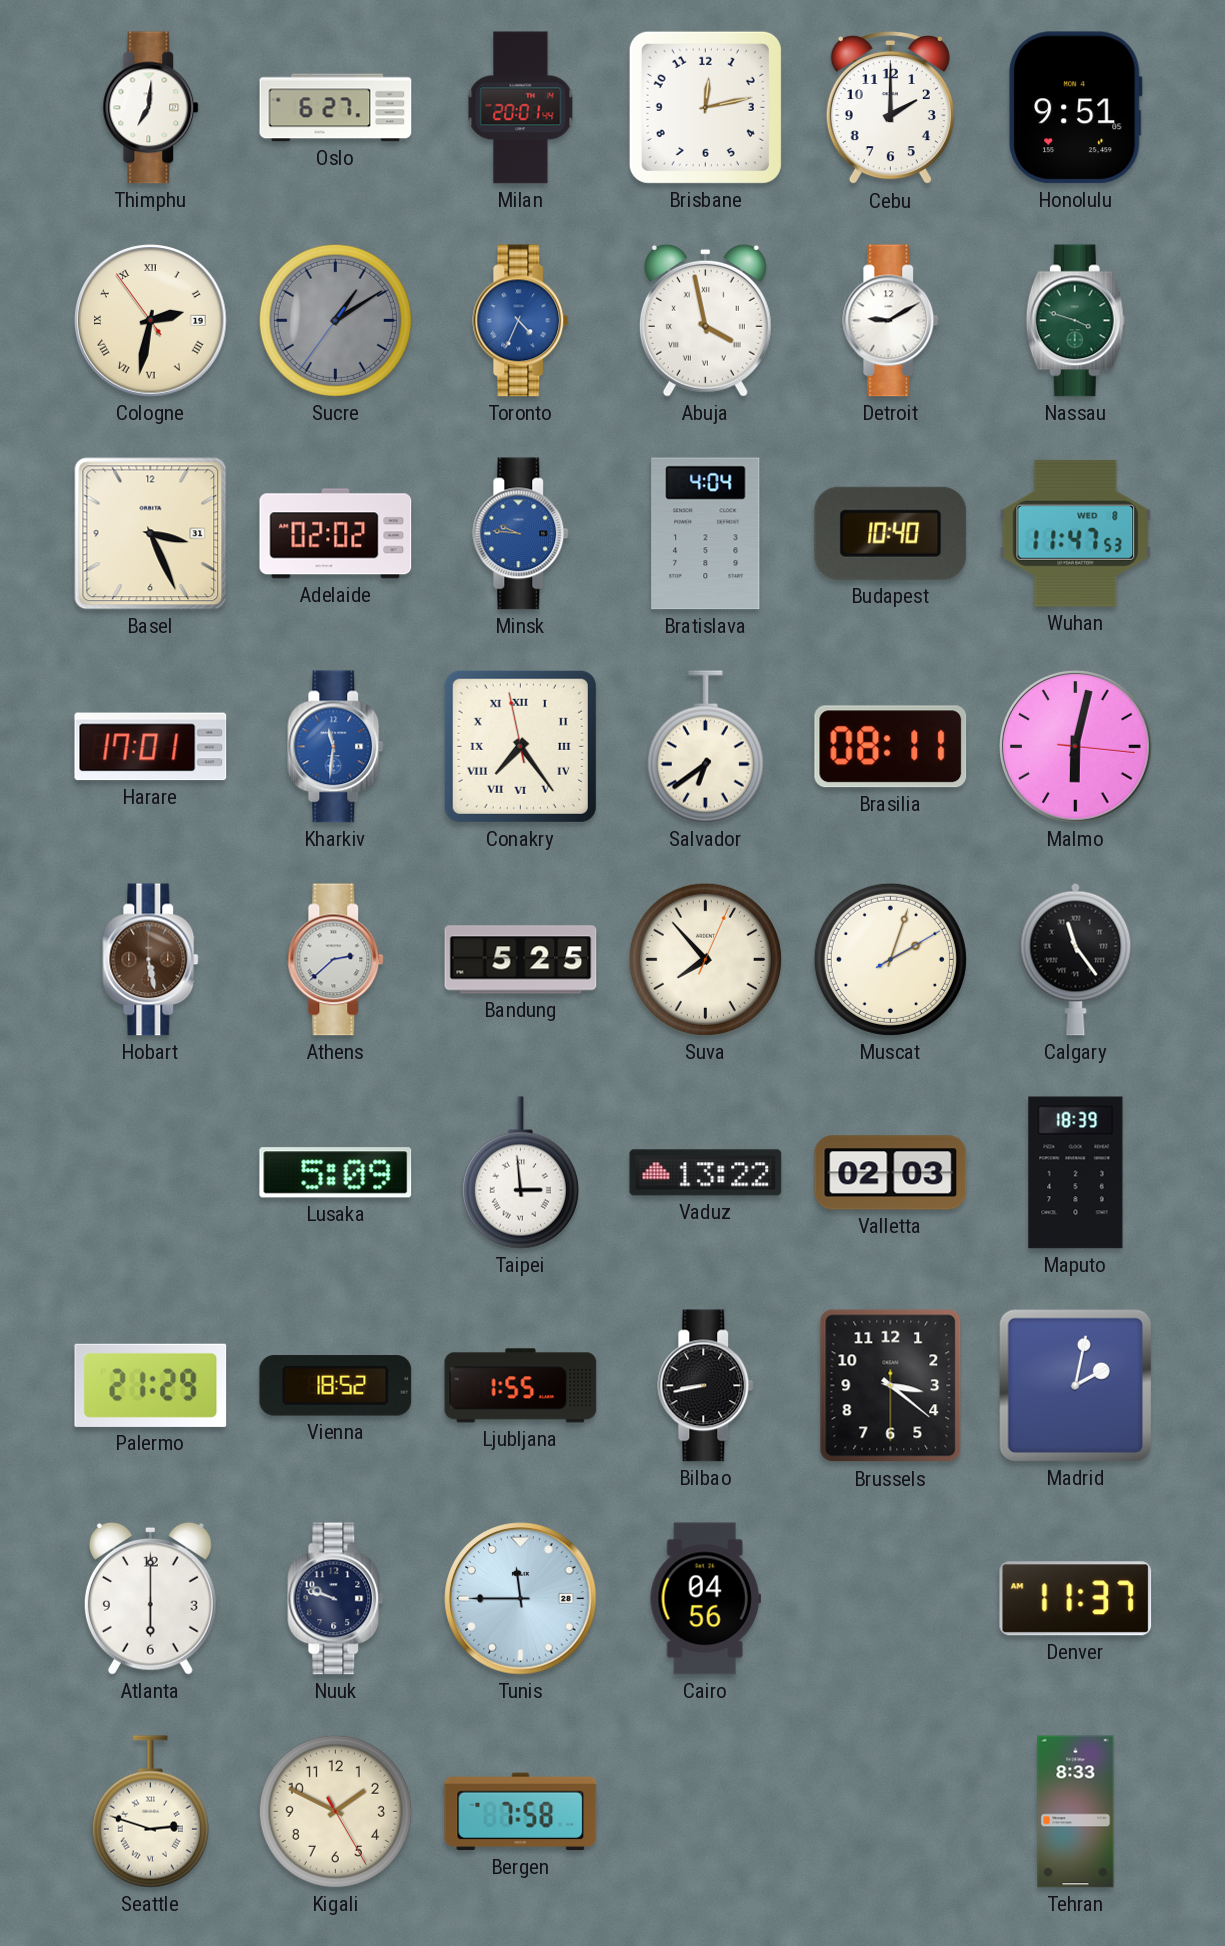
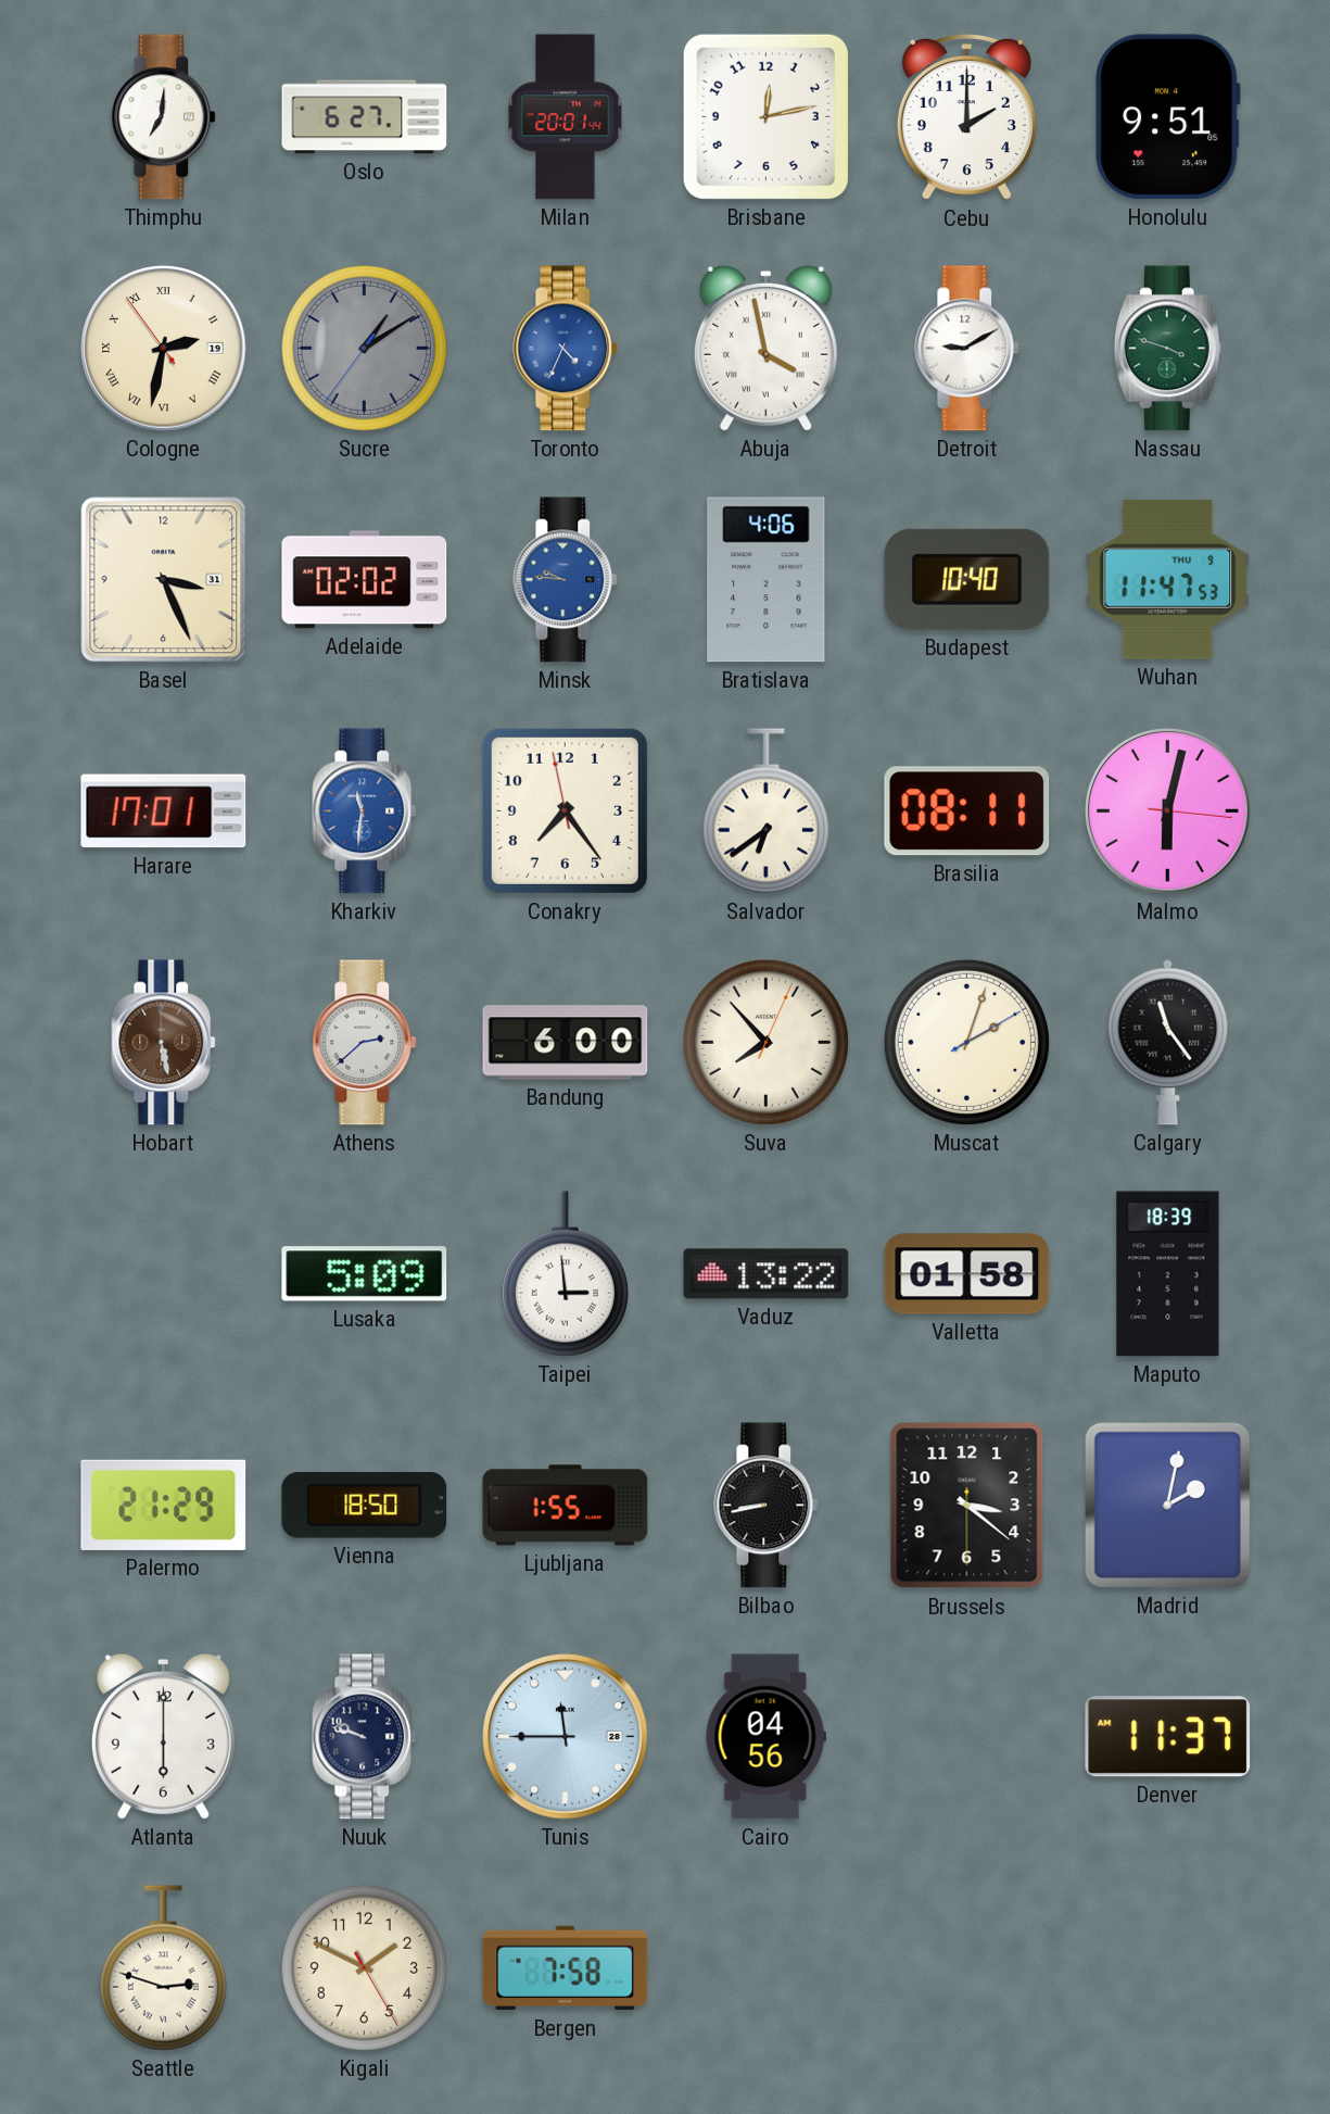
Bratislava: 4:04 -> 4:06
Wuhan date: WED 8 -> THU 9
Conakry numerals: Roman -> Arabic
Bandung: 5:25 -> 6:00
Valletta: 02:03 -> 01:58
Vienna: 18:52 -> 18:50
Tehran: 8:33 -> none
